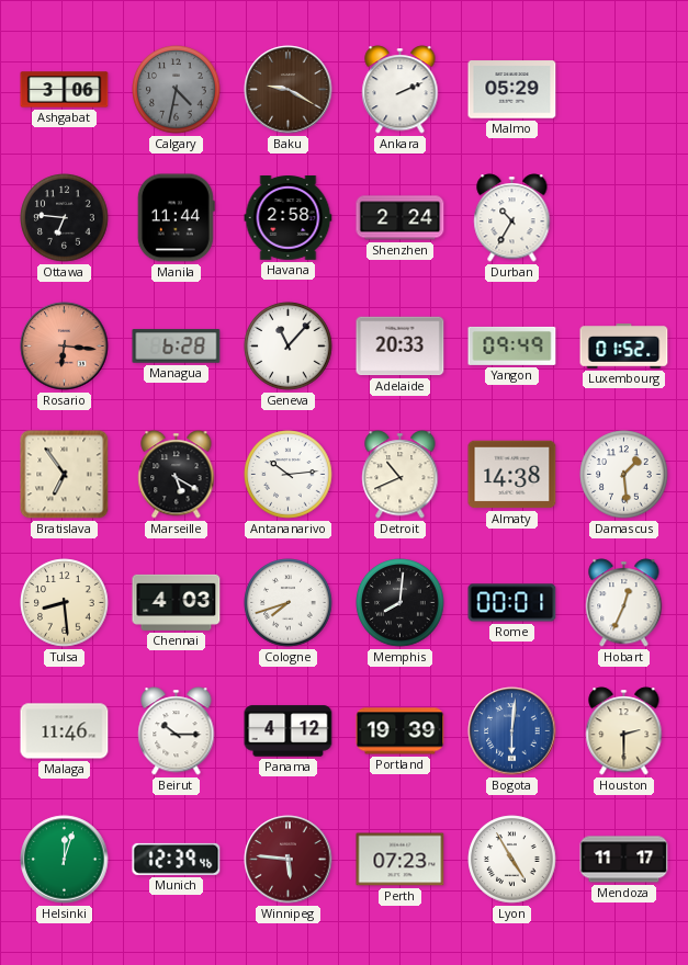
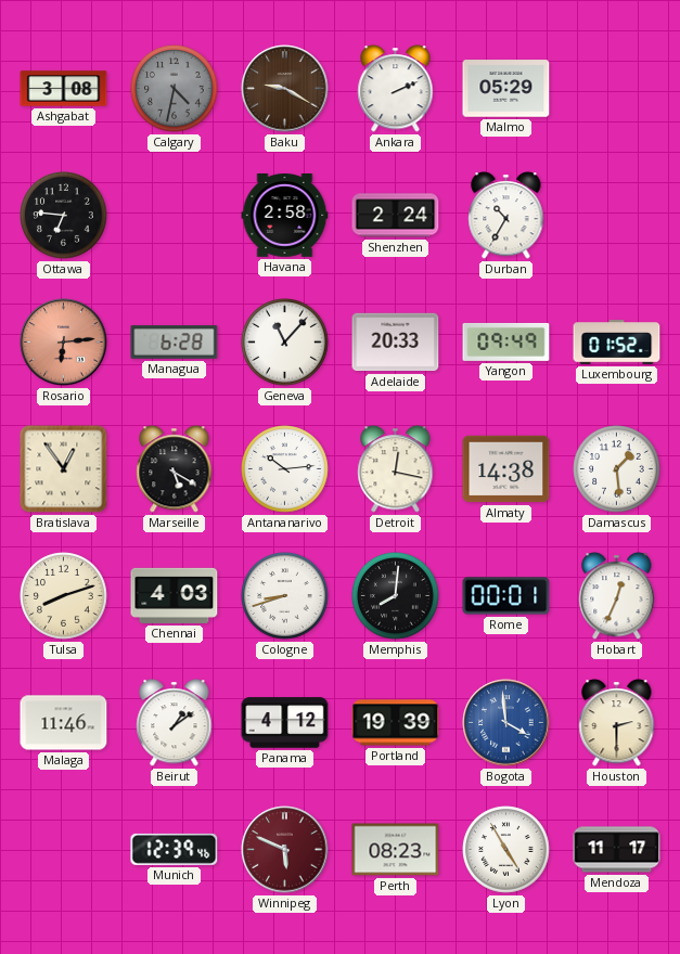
Ashgabat: 3:06 -> 3:08
Manila: 11:44 -> none
Rosario: 6:16 -> 6:14
Bratislava: 6:54 -> 12:54
Detroit: 10:41 -> 12:17
Tulsa: 8:29 -> 8:12
Cologne: 7:42 -> 8:42
Beirut: 10:15 -> 1:09
Bogota: 6:01 -> 3:59
Helsinki: 12:03 -> none
Winnipeg: 5:46 -> 5:49
Perth: 07:23 -> 08:23
